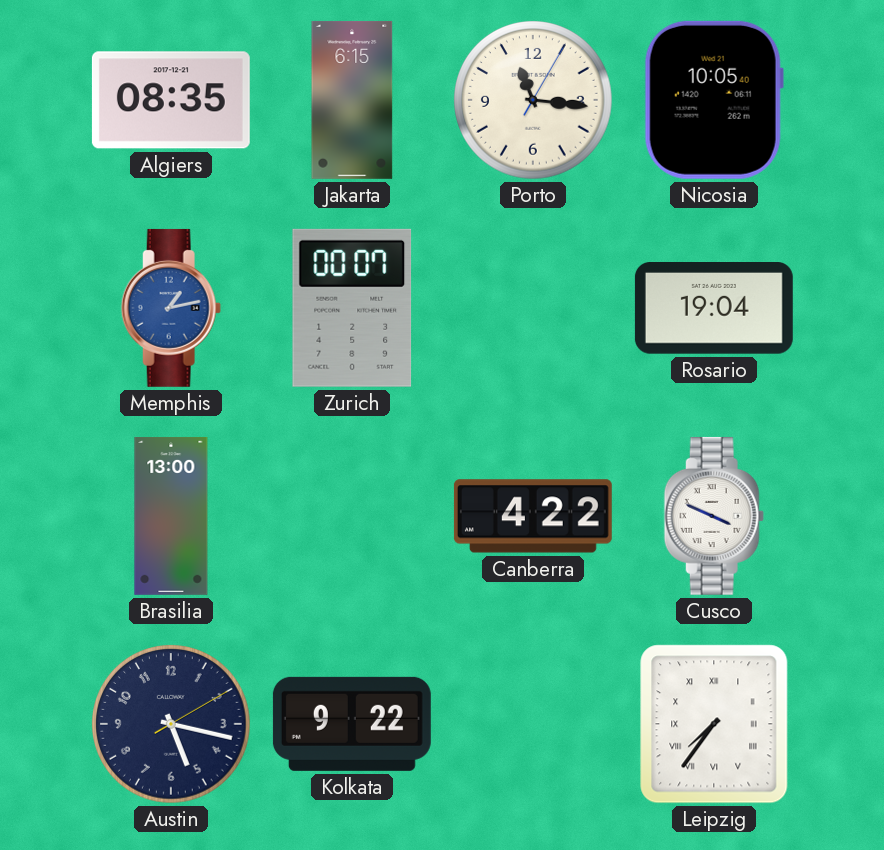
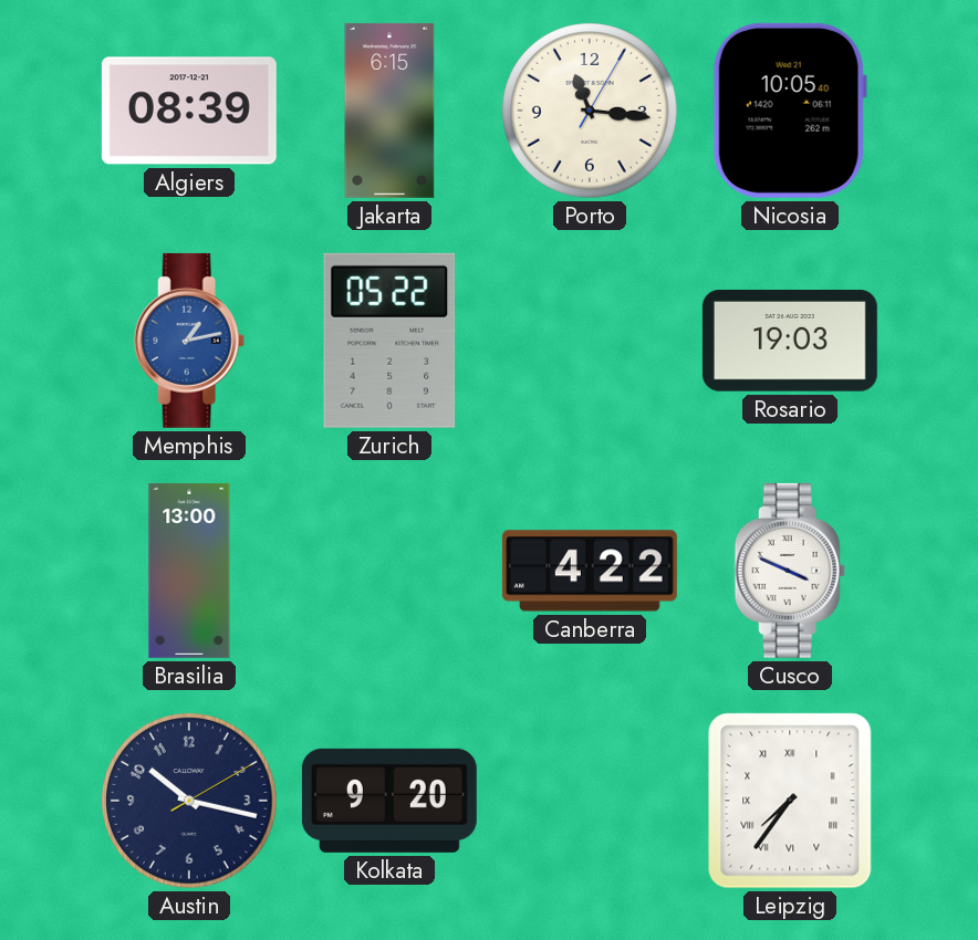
Algiers: 08:35 -> 08:39
Zurich: 00:07 -> 05:22
Rosario: 19:04 -> 19:03
Austin: 5:17 -> 10:17
Kolkata: 9:22 -> 9:20
